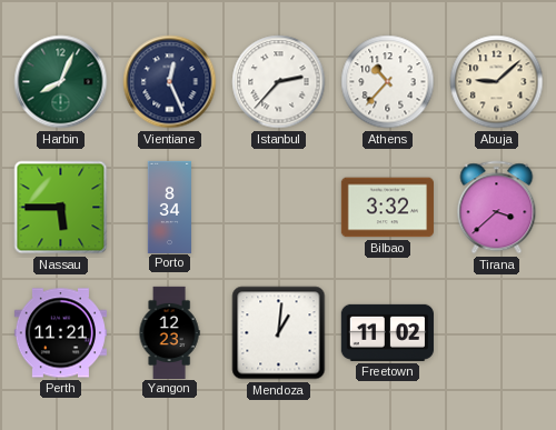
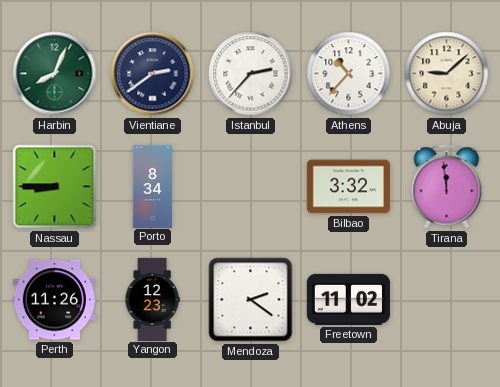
Vientiane: 12:26 -> 2:39
Nassau: 5:45 -> 8:45
Tirana: 3:38 -> 11:59
Perth: 11:21 -> 11:26
Mendoza: 1:01 -> 2:21
